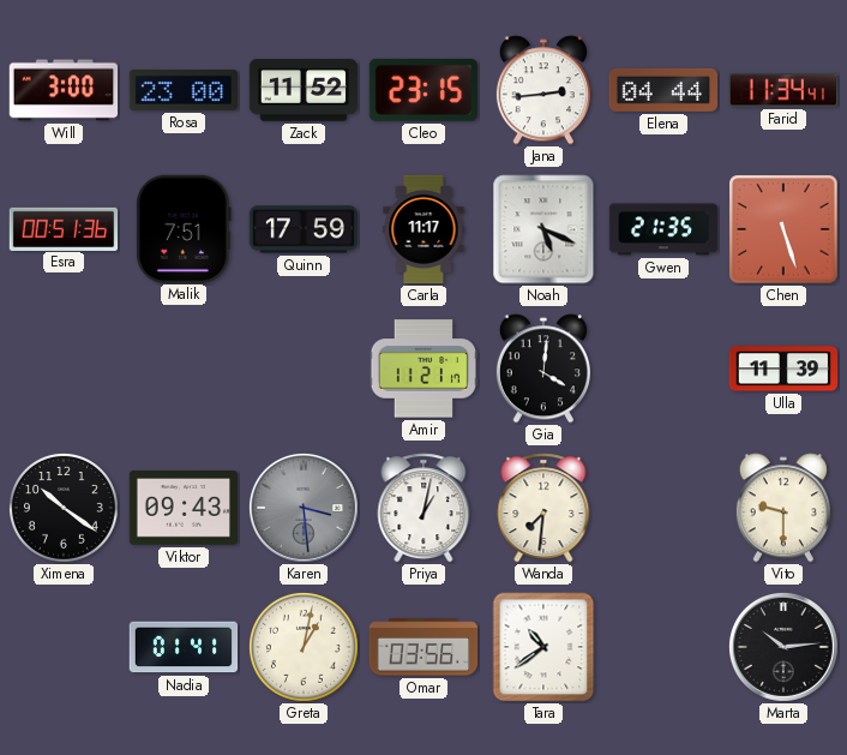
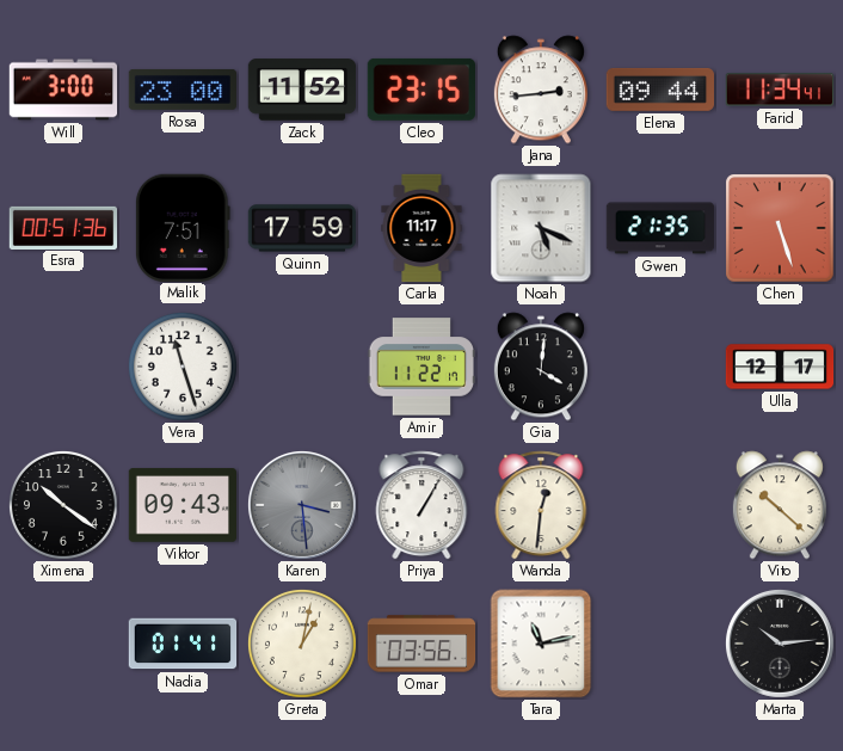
Elena: 04:44 -> 09:44
Vera: none -> 11:27
Amir: 11:21 -> 11:22
Ulla: 11:39 -> 12:17
Priya: 1:02 -> 1:05
Wanda: 7:31 -> 12:31
Vito: 9:30 -> 10:22
Tara: 10:39 -> 11:13
